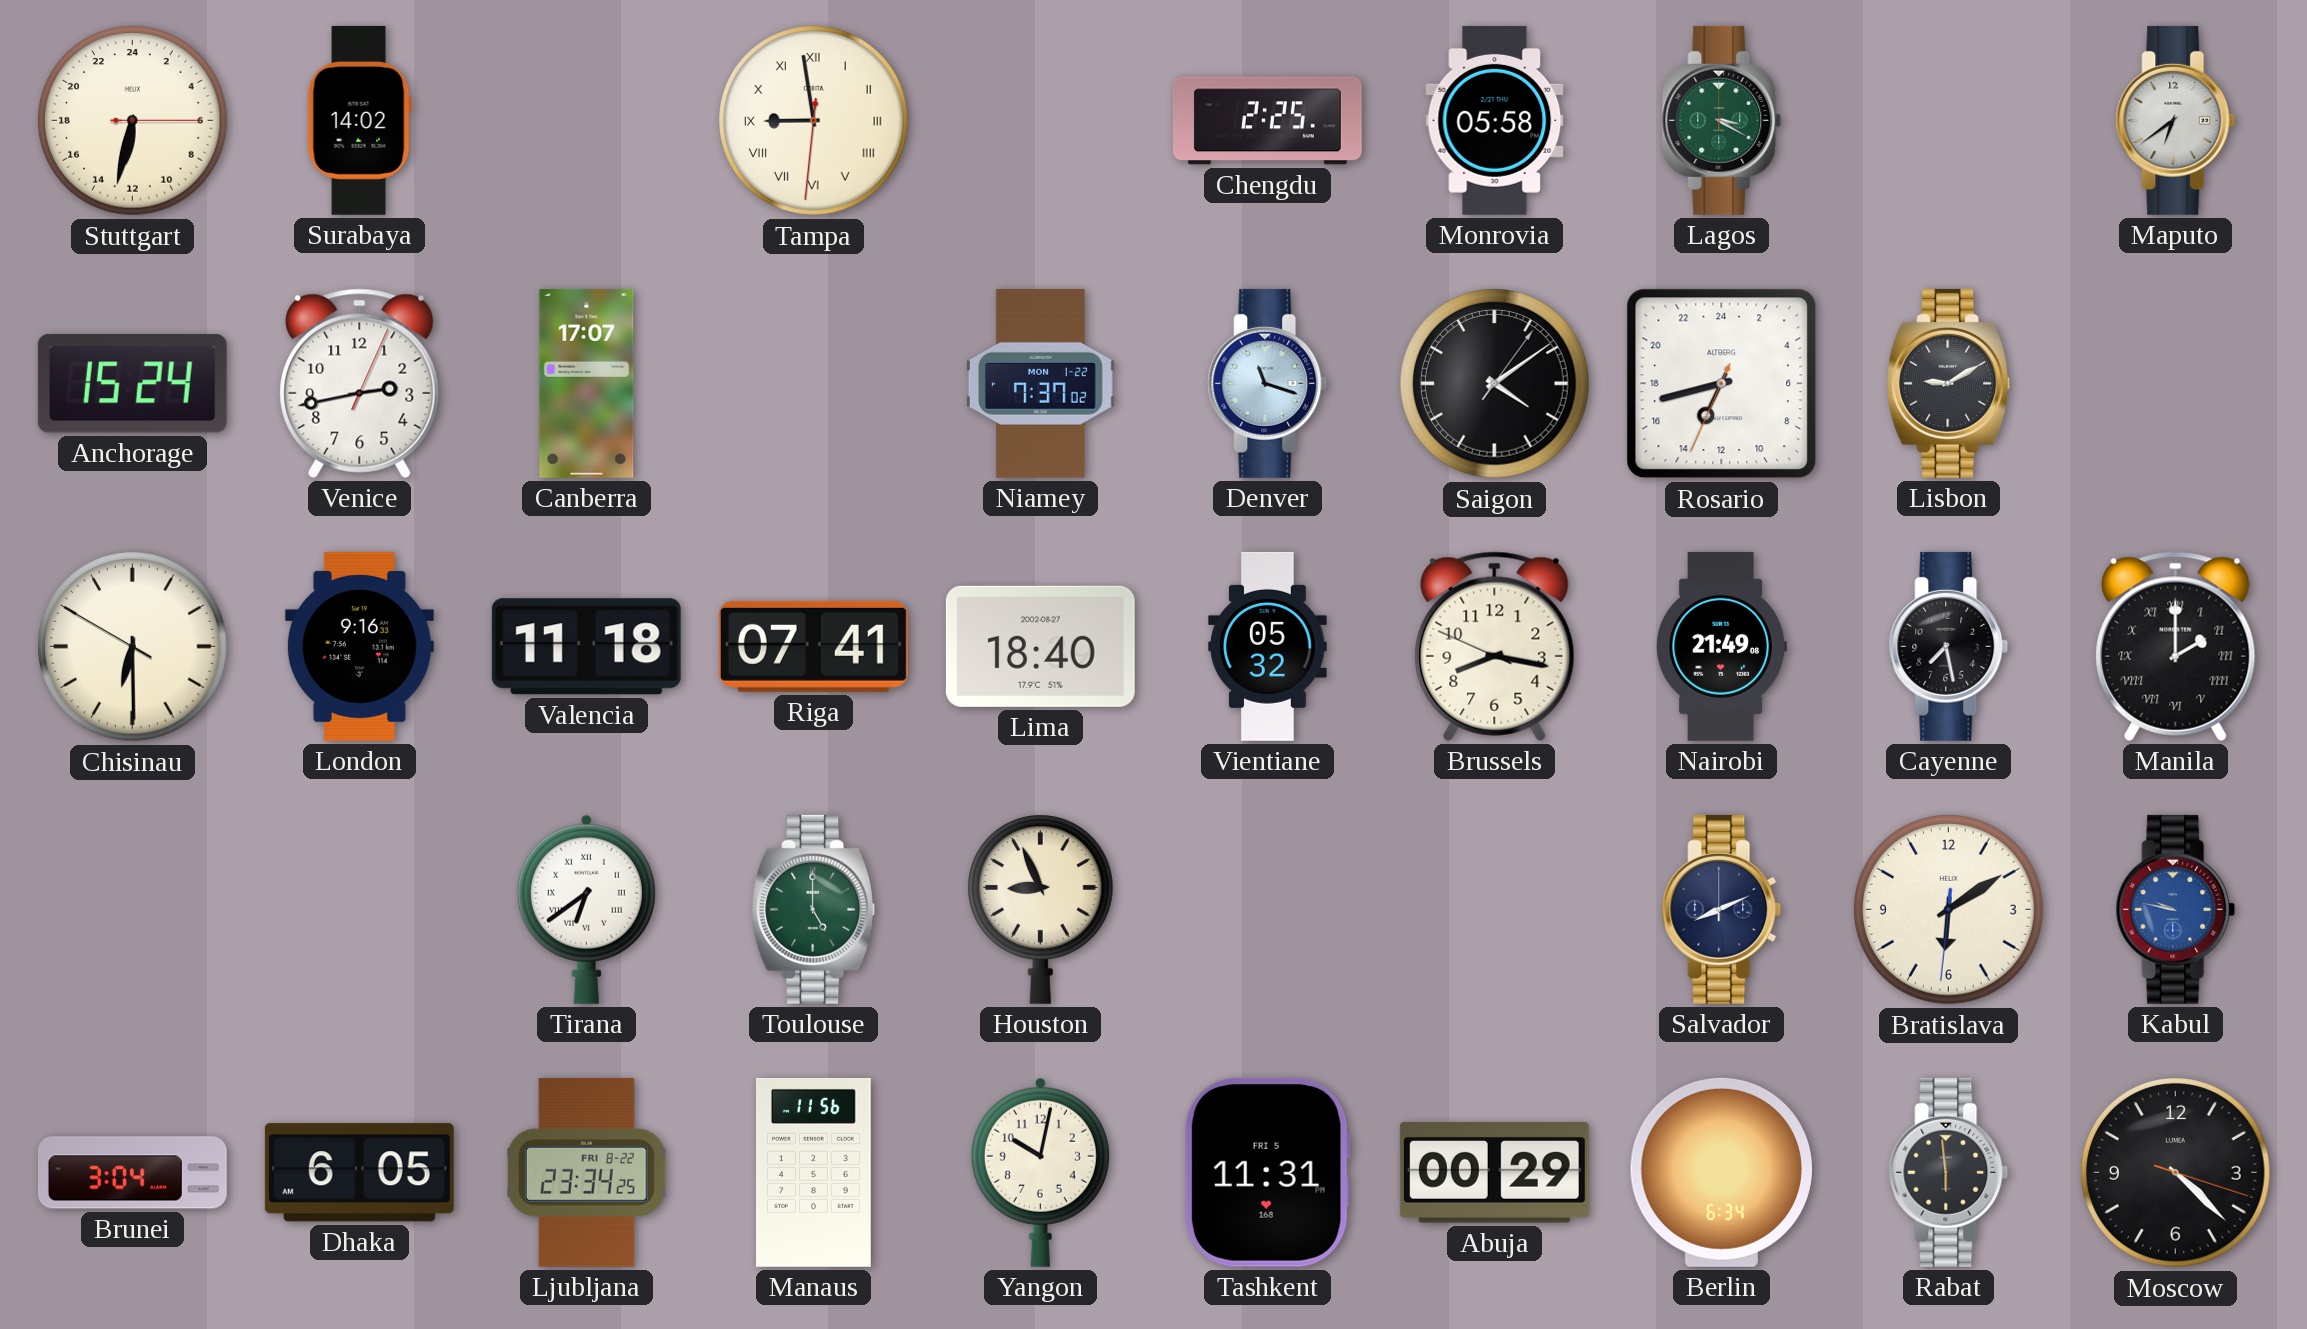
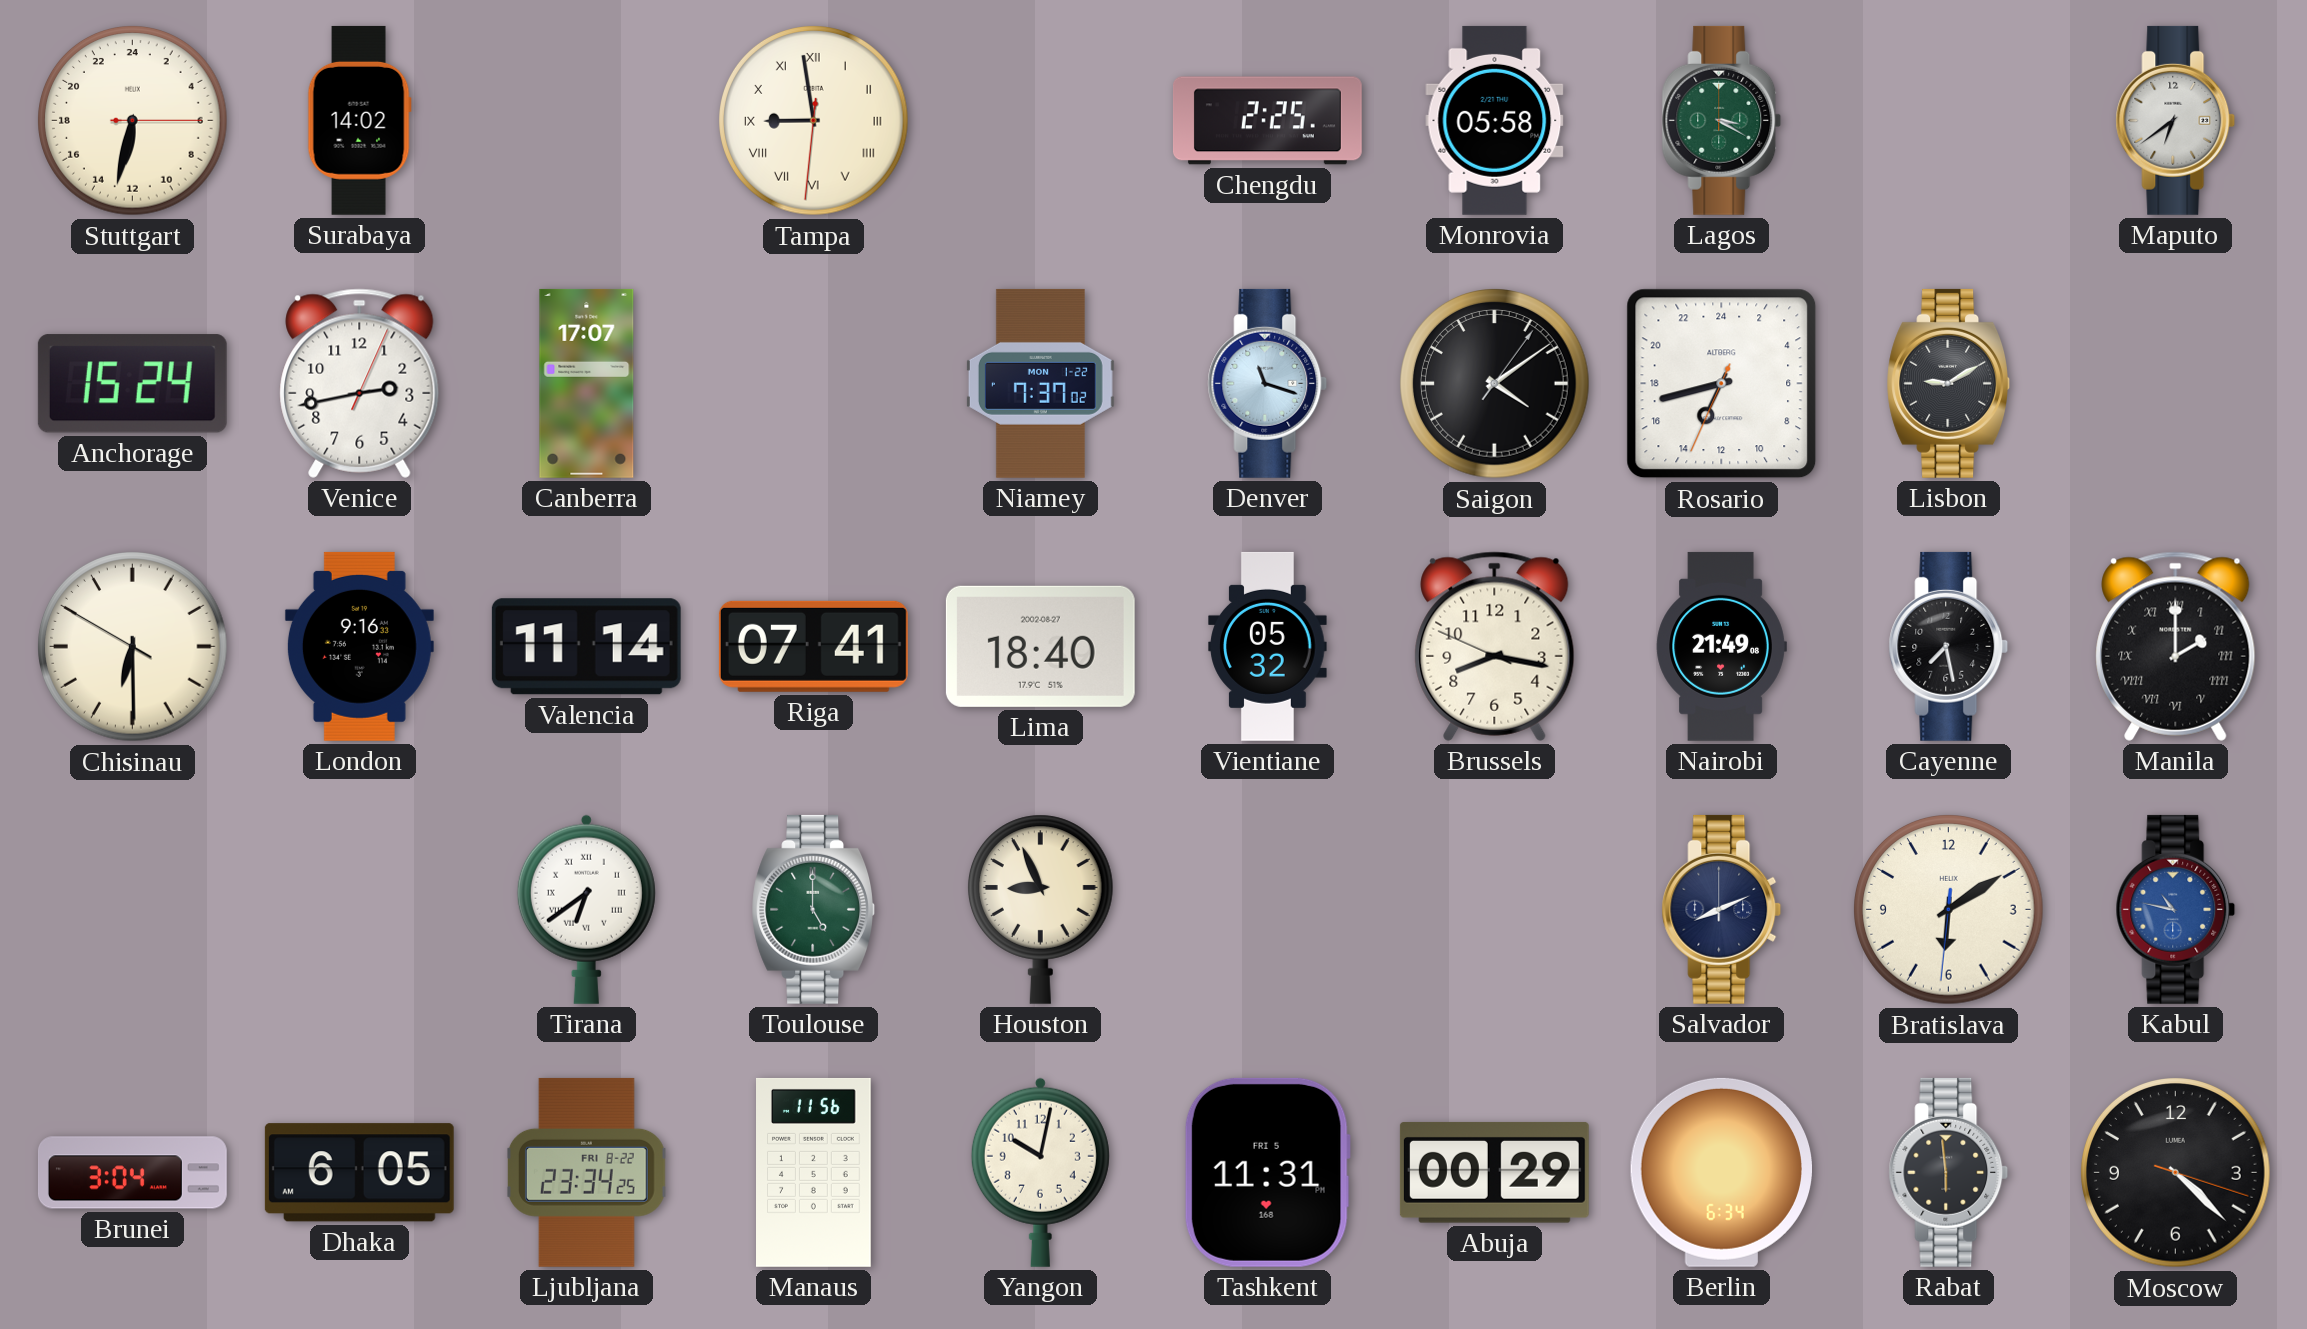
Valencia: 11:18 -> 11:14
Kabul: 9:47 -> 10:47
